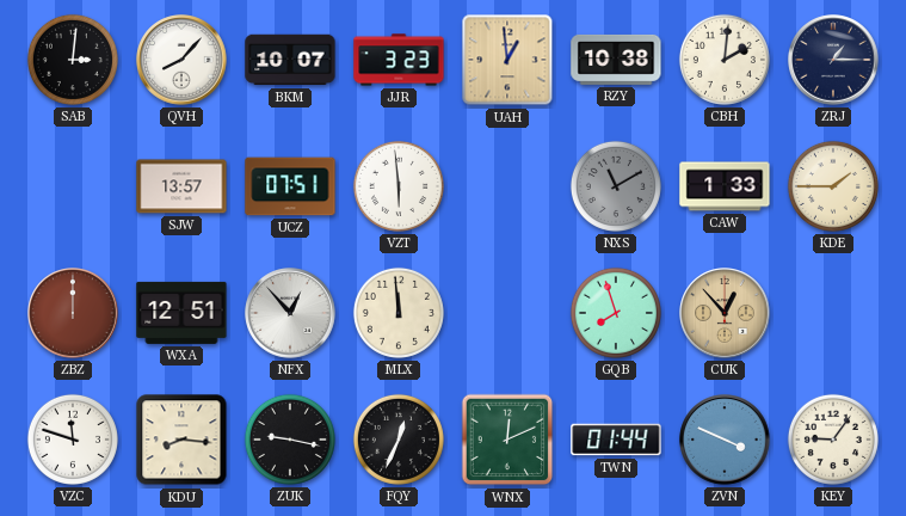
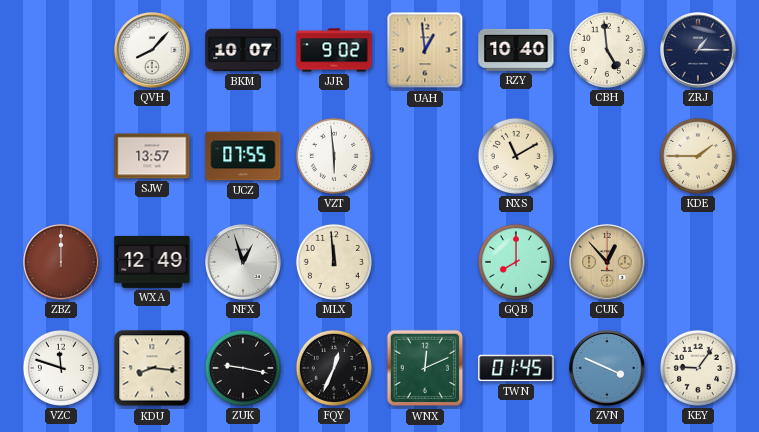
SAB: 3:01 -> none
JJR: 3:23 -> 9:02
RZY: 10:38 -> 10:40
CBH: 2:01 -> 4:59
UCZ: 07:51 -> 07:55
NXS dial: grey -> cream
CAW: 1:33 -> none
WXA: 12:51 -> 12:49
NFX: 12:53 -> 12:57
GQB: 7:57 -> 8:00
TWN: 01:44 -> 01:45
